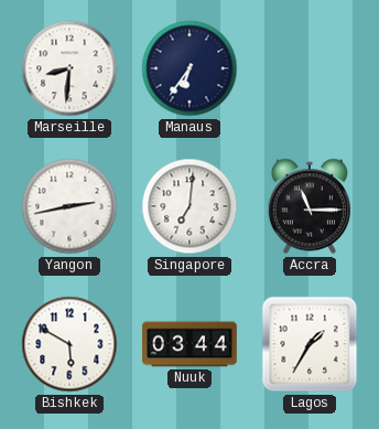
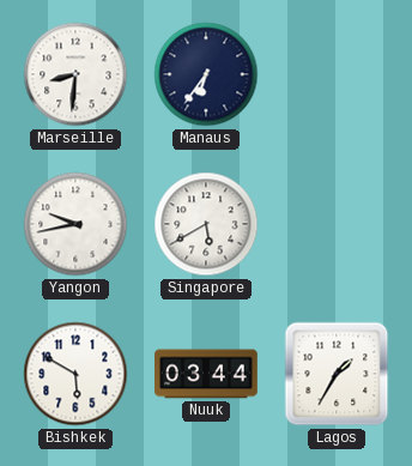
Yangon: 2:43 -> 9:43
Singapore: 7:01 -> 5:40
Accra: 11:15 -> none
